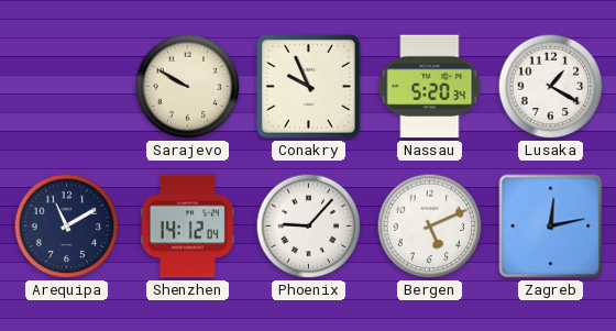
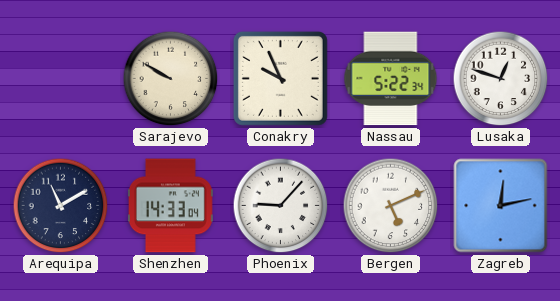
Nassau: 5:20 -> 5:22
Lusaka: 1:20 -> 12:48
Shenzhen: 14:12 -> 14:33
